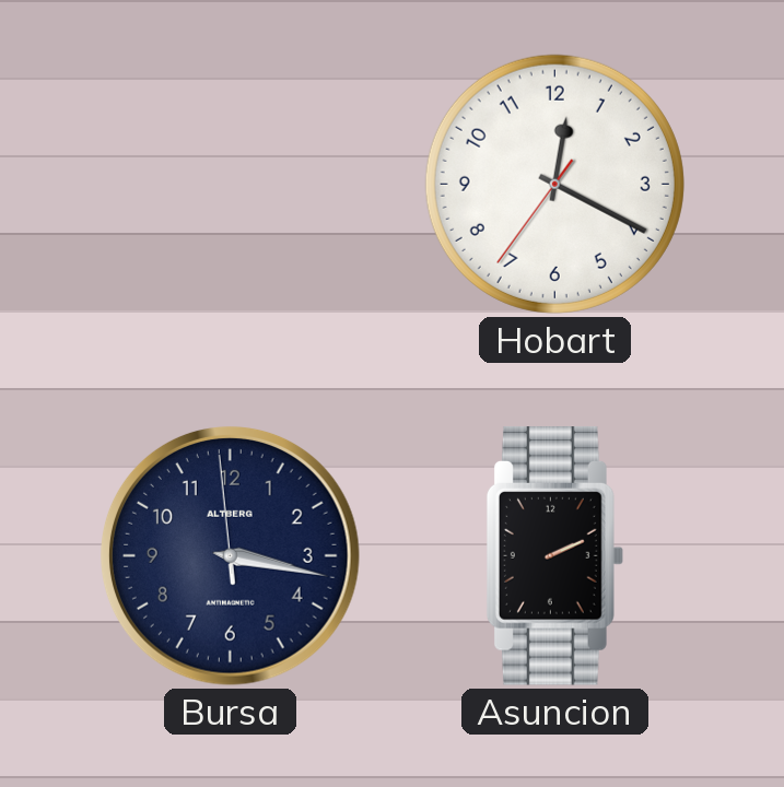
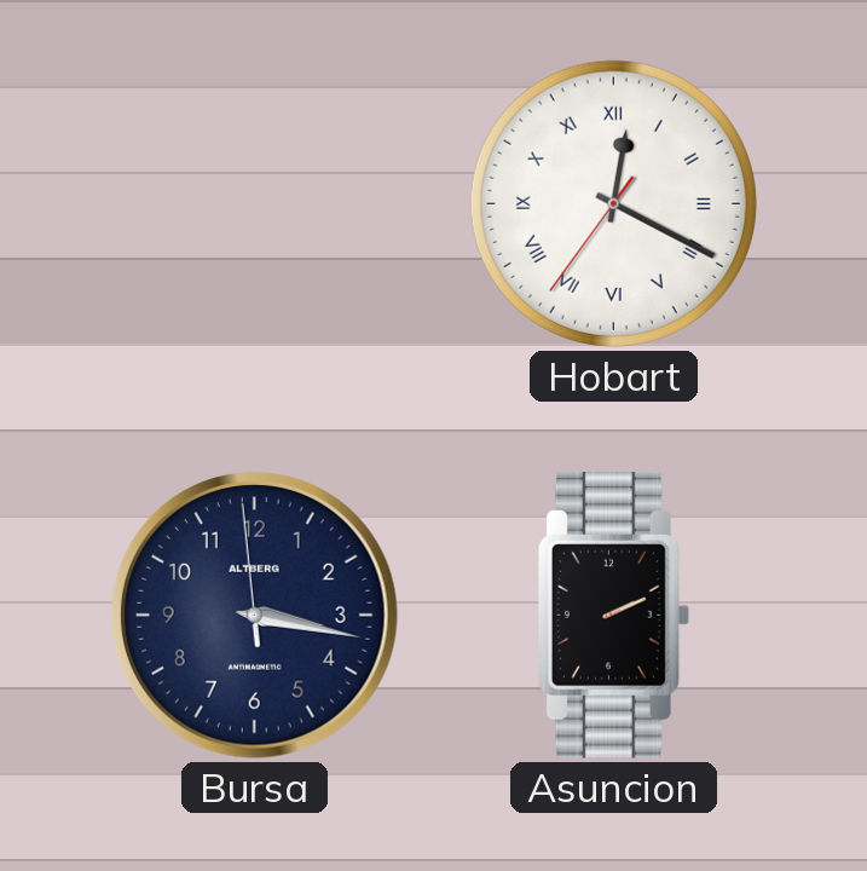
Hobart numerals: Arabic -> Roman
